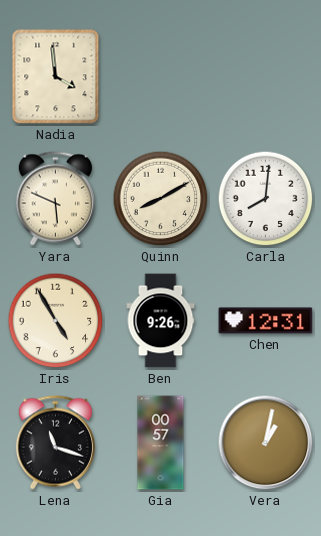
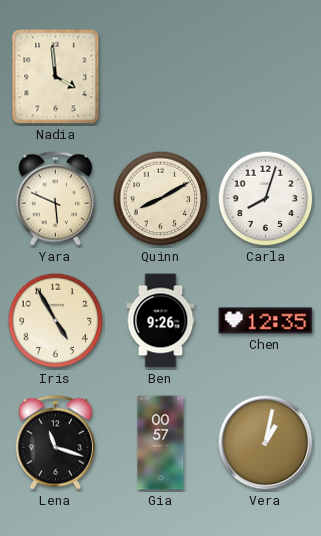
Carla: 8:01 -> 8:03
Chen: 12:31 -> 12:35
